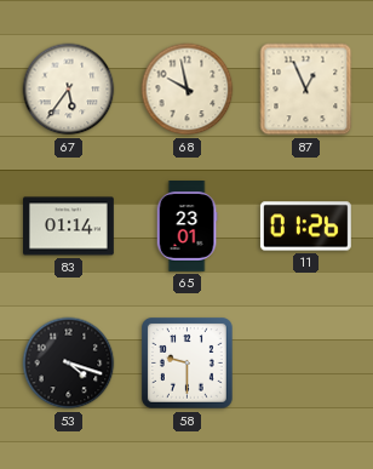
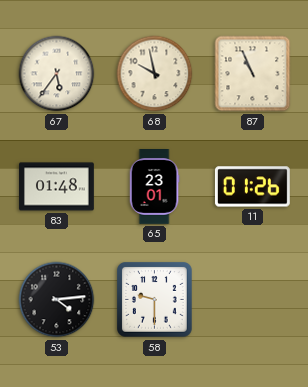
87: 12:56 -> 10:56
83: 01:14 -> 01:48
53: 4:18 -> 4:14
